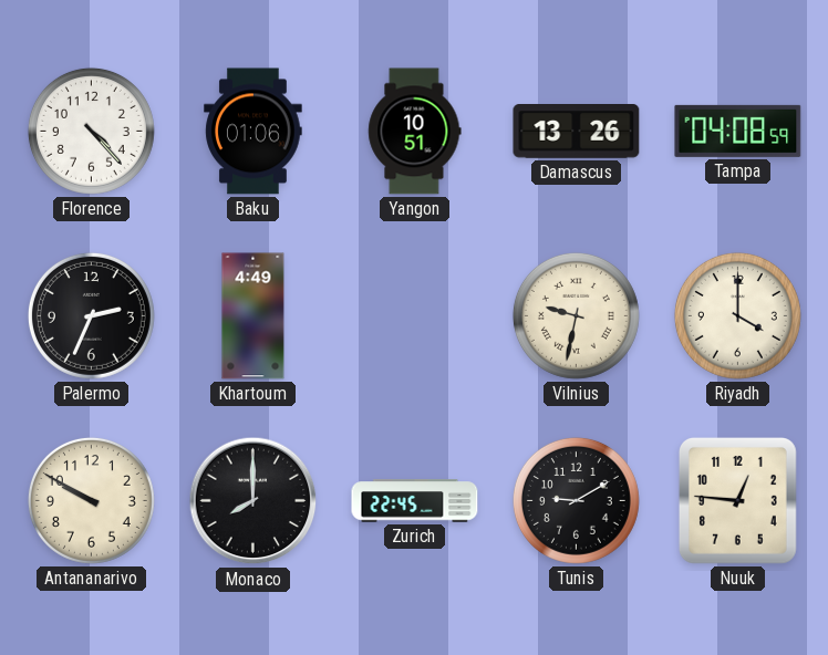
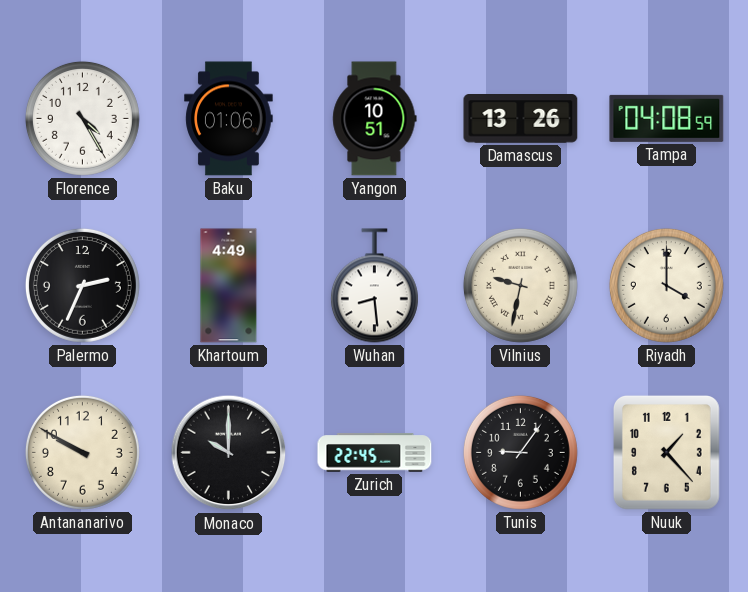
Florence: 4:23 -> 4:25
Wuhan: none -> 8:29
Monaco: 8:00 -> 10:00
Tunis: 9:10 -> 9:06
Nuuk: 12:46 -> 1:23
